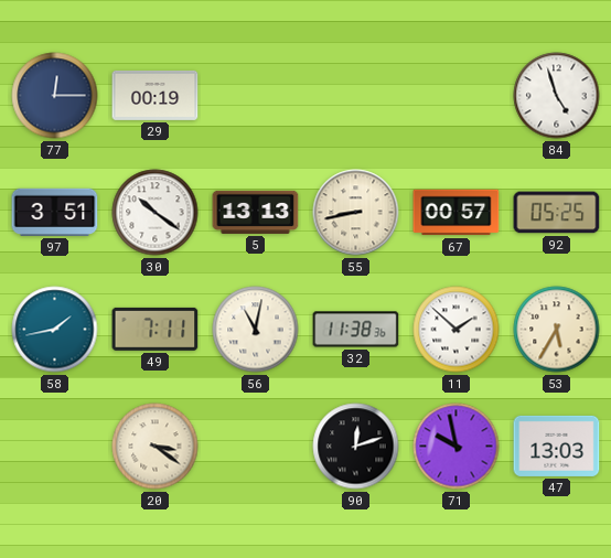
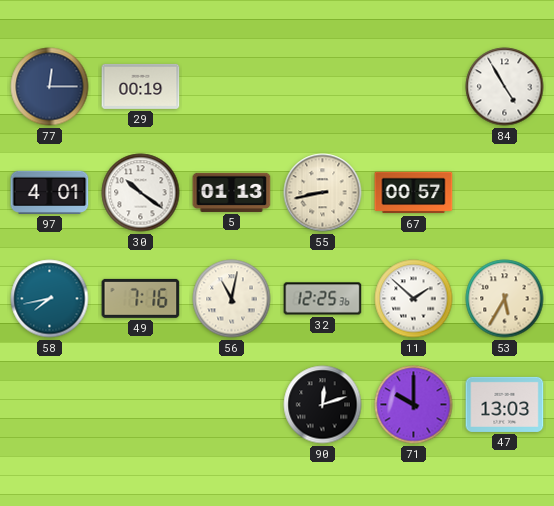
84: 4:57 -> 4:55
97: 3:51 -> 4:01
5: 13:13 -> 01:13
92: 05:25 -> none
58: 1:43 -> 7:43
49: 7:11 -> 7:16
32: 11:38 -> 12:25
20: 3:21 -> none
71: 9:58 -> 10:00
